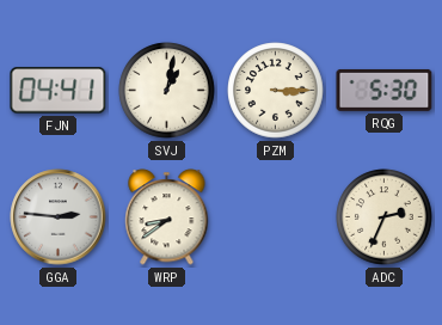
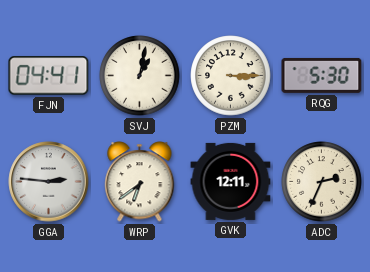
WRP: 8:39 -> 6:39
GVK: none -> 12:11
